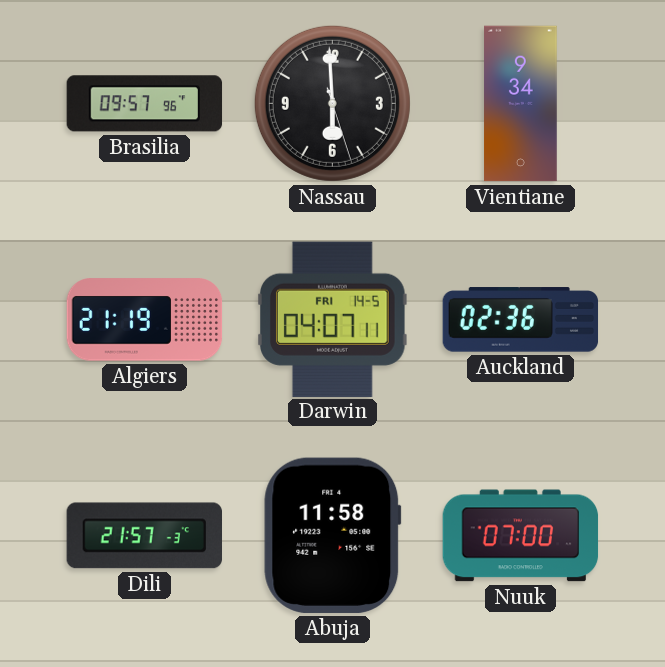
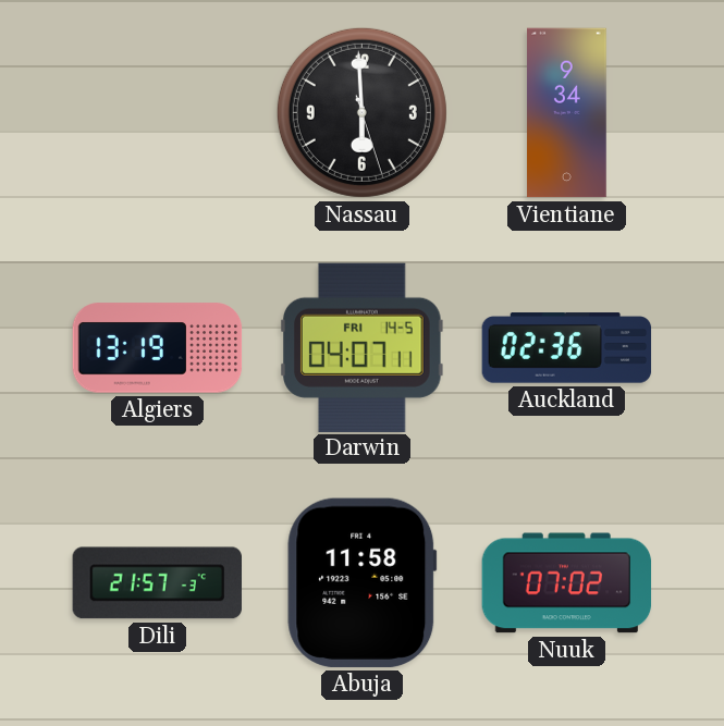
Brasilia: 09:57 -> none
Algiers: 21:19 -> 13:19
Nuuk: 07:00 -> 07:02
